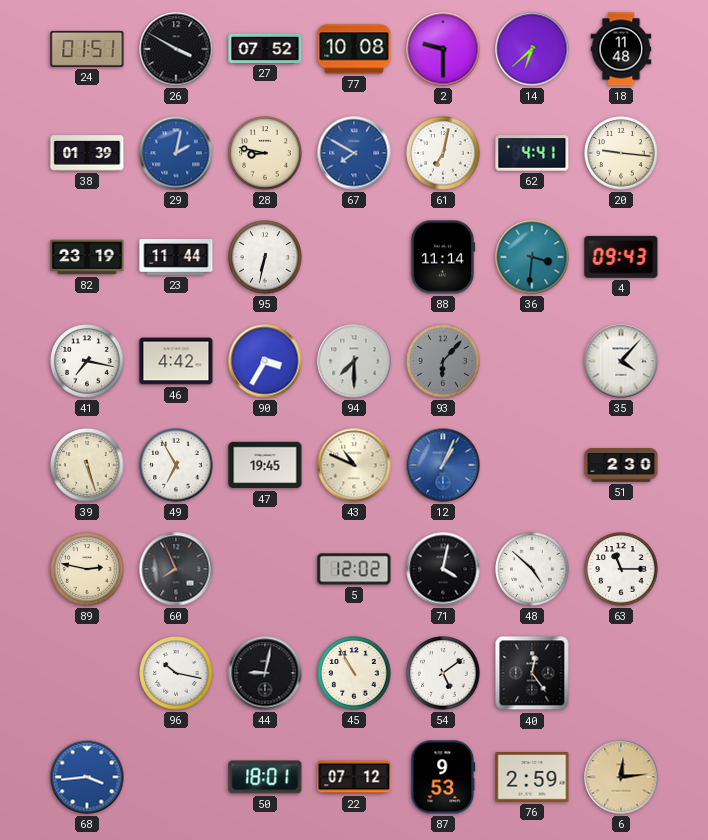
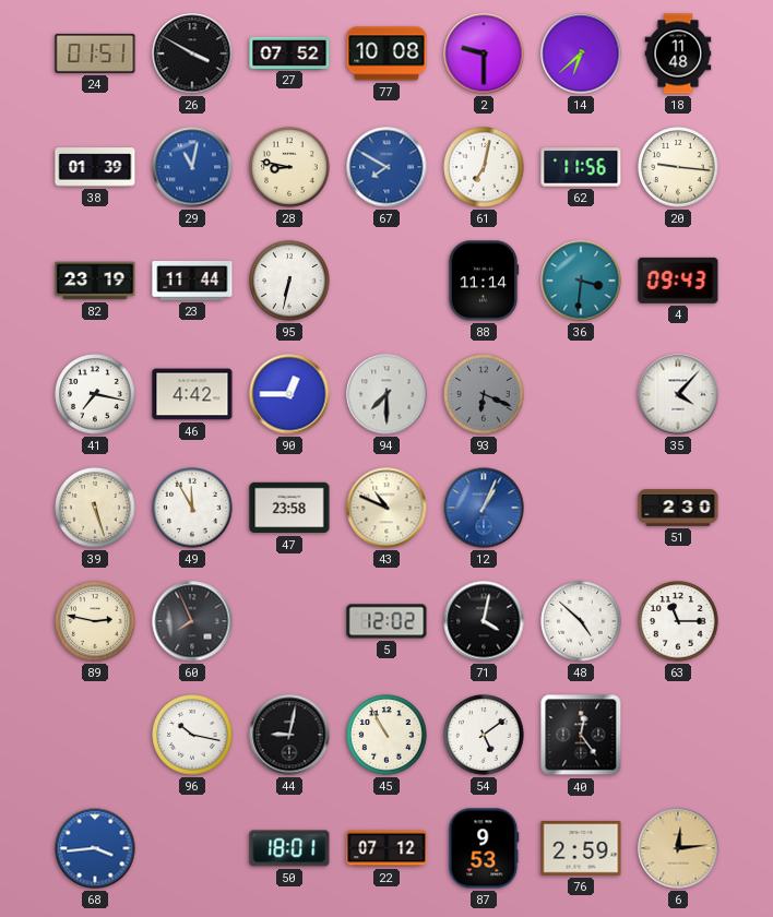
29: 2:02 -> 11:02
62: 4:41 -> 11:56
90: 3:35 -> 12:45
93: 6:07 -> 6:19
49: 6:55 -> 11:55
47: 19:45 -> 23:58
